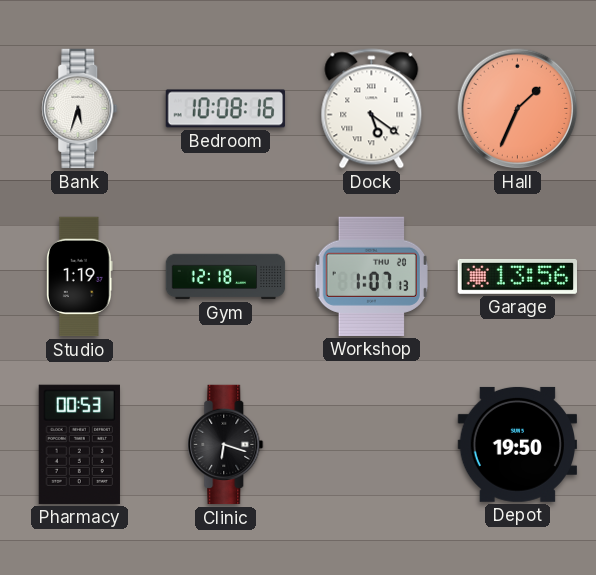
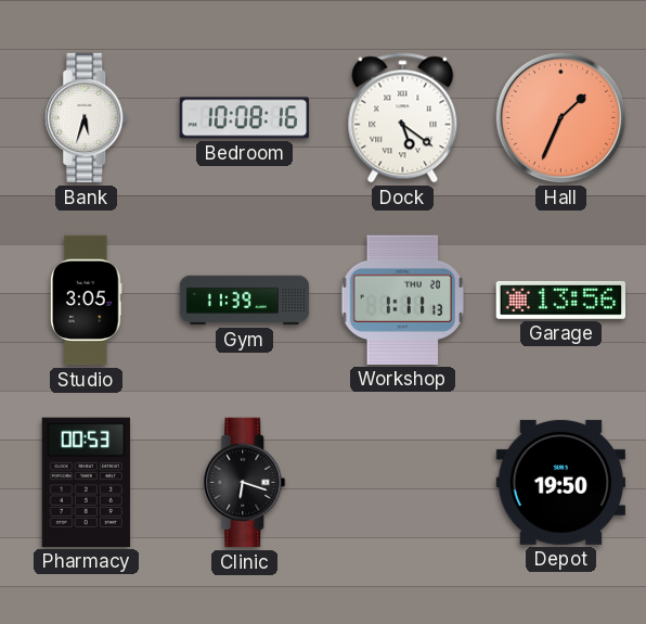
Studio: 1:19 -> 3:05
Gym: 12:18 -> 11:39
Workshop: 1:07 -> 1:11
